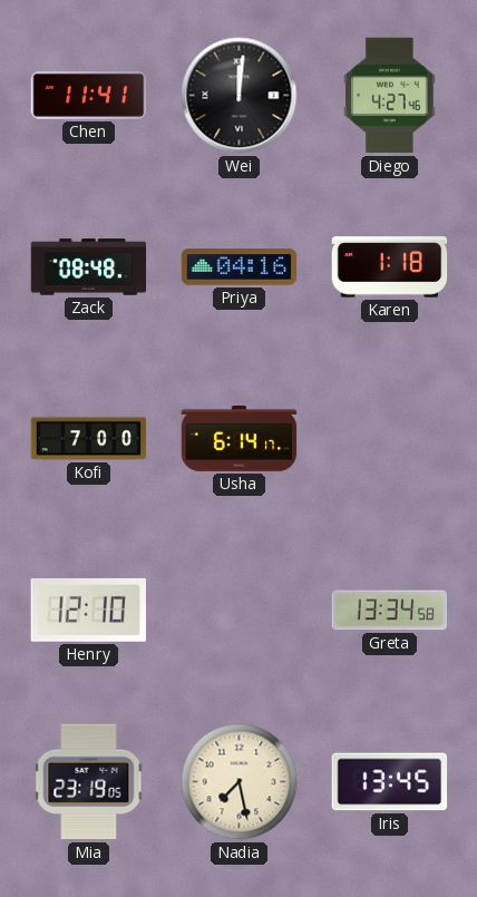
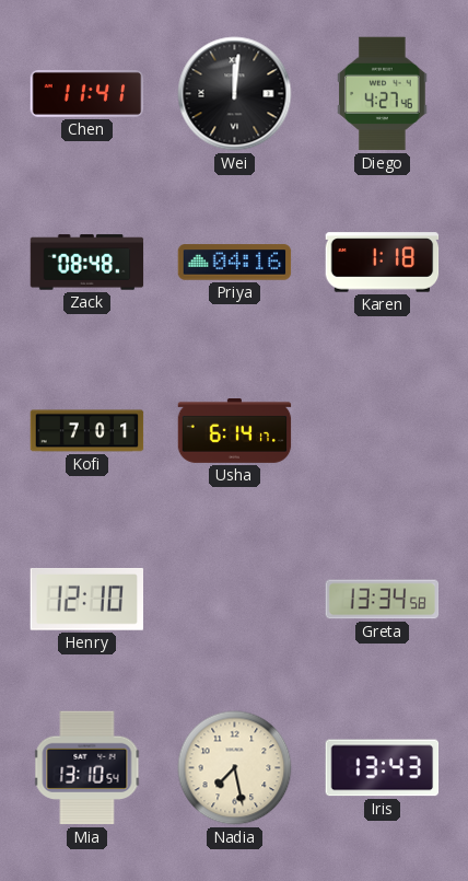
Kofi: 7:00 -> 7:01
Mia: 23:19 -> 13:10
Iris: 13:45 -> 13:43
